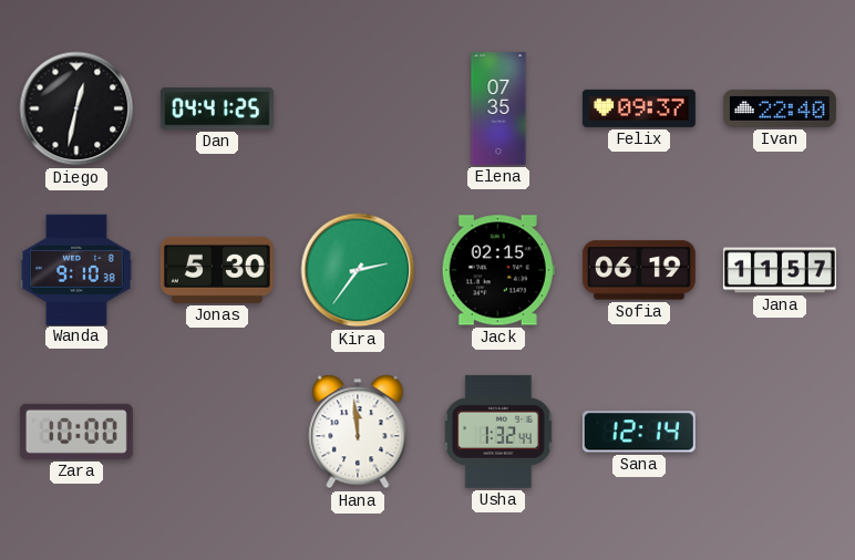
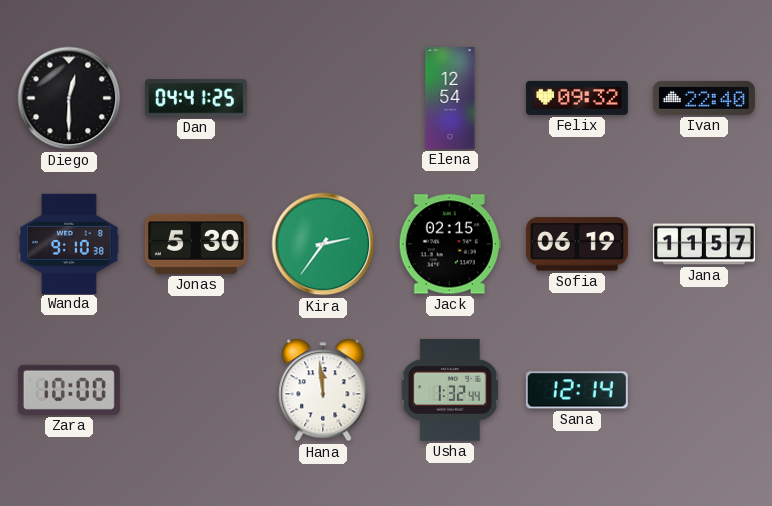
Diego: 12:32 -> 12:30
Elena: 07:35 -> 12:54
Felix: 09:37 -> 09:32
